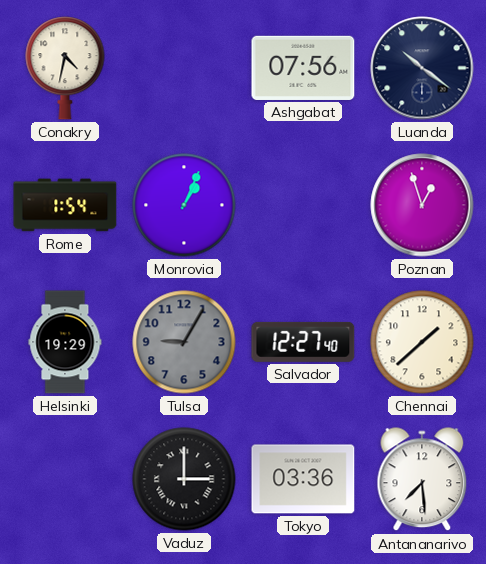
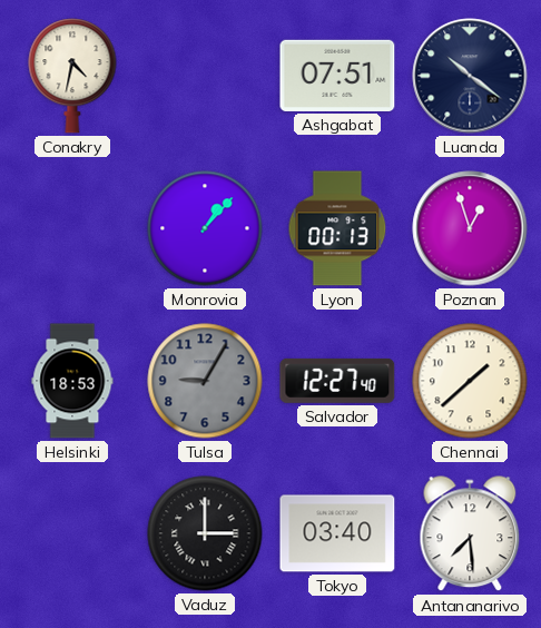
Ashgabat: 07:56 -> 07:51
Rome: 1:54 -> none
Monrovia: 1:04 -> 1:07
Lyon: none -> 00:13
Helsinki: 19:29 -> 18:53
Tokyo: 03:36 -> 03:40
